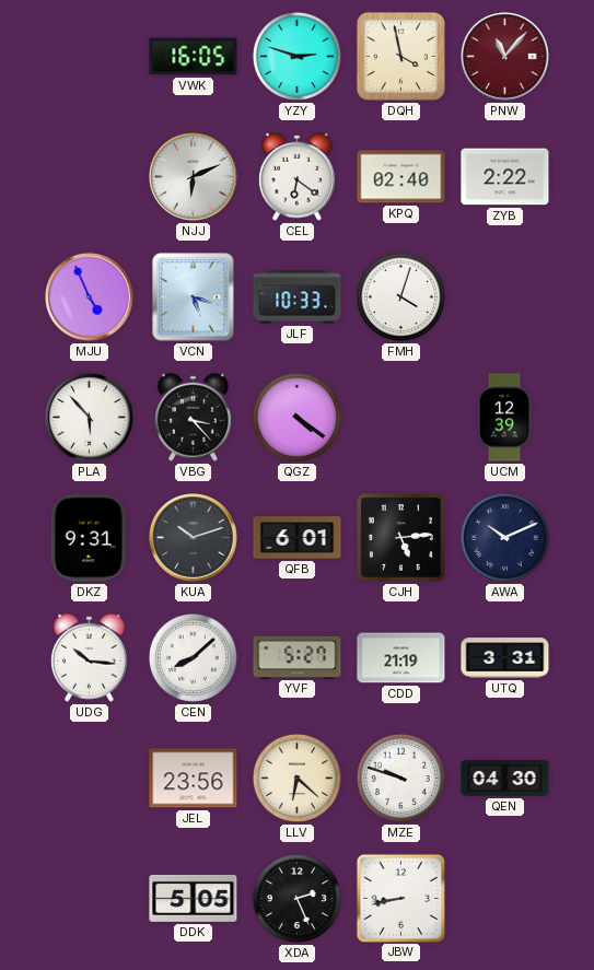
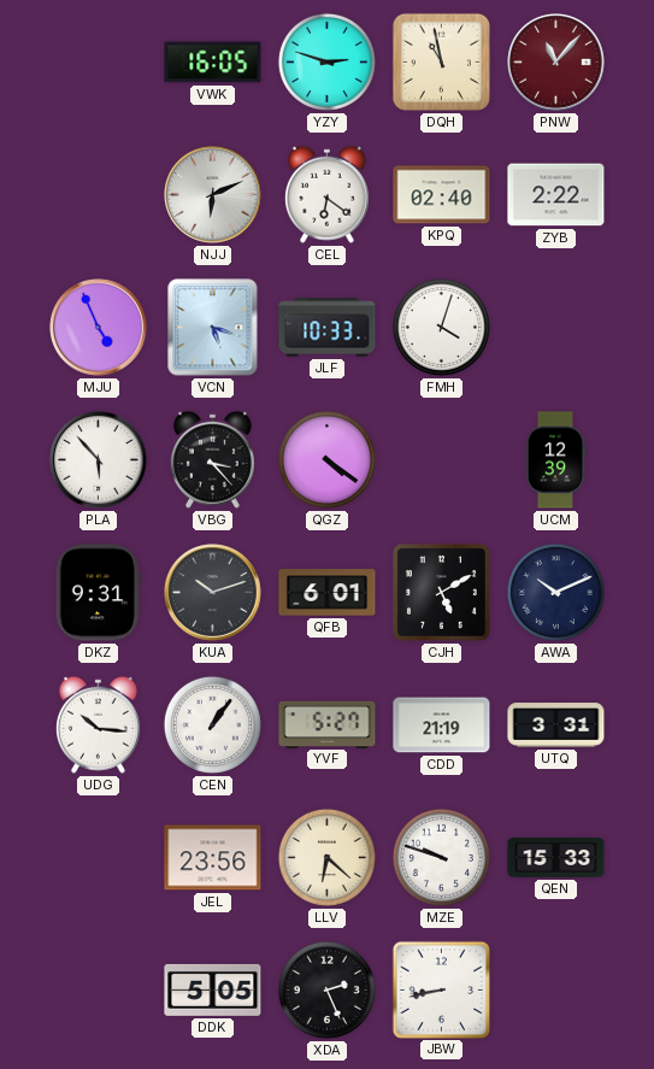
DQH: 3:58 -> 10:58
CJH: 5:14 -> 5:10
CEN: 8:08 -> 1:06
QEN: 04:30 -> 15:33
